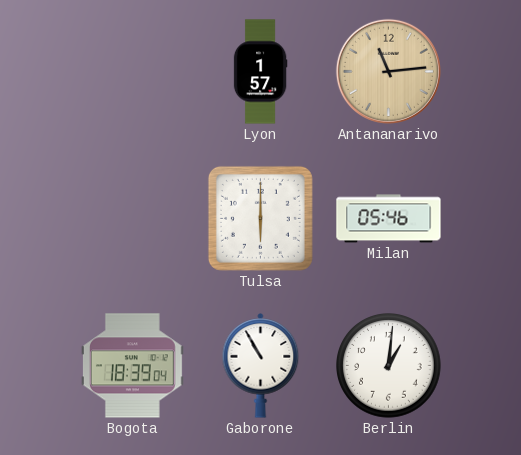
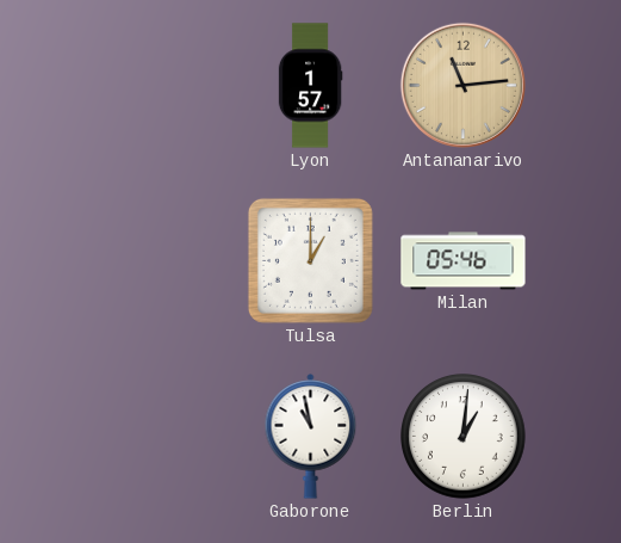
Tulsa: 6:00 -> 1:00
Bogota: 18:39 -> none
Gaborone: 10:55 -> 10:58
